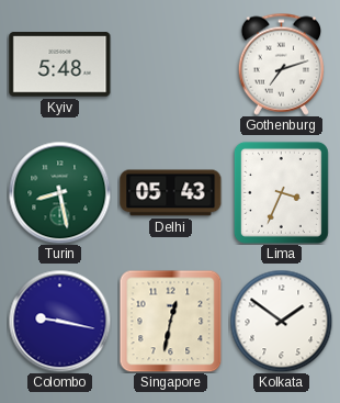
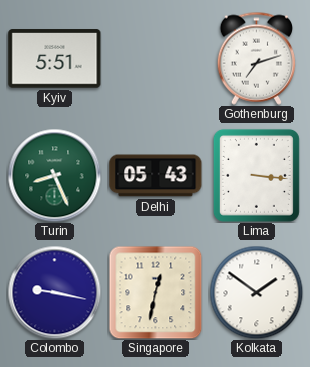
Kyiv: 5:48 -> 5:51
Turin: 8:28 -> 8:26
Lima: 3:34 -> 3:16
